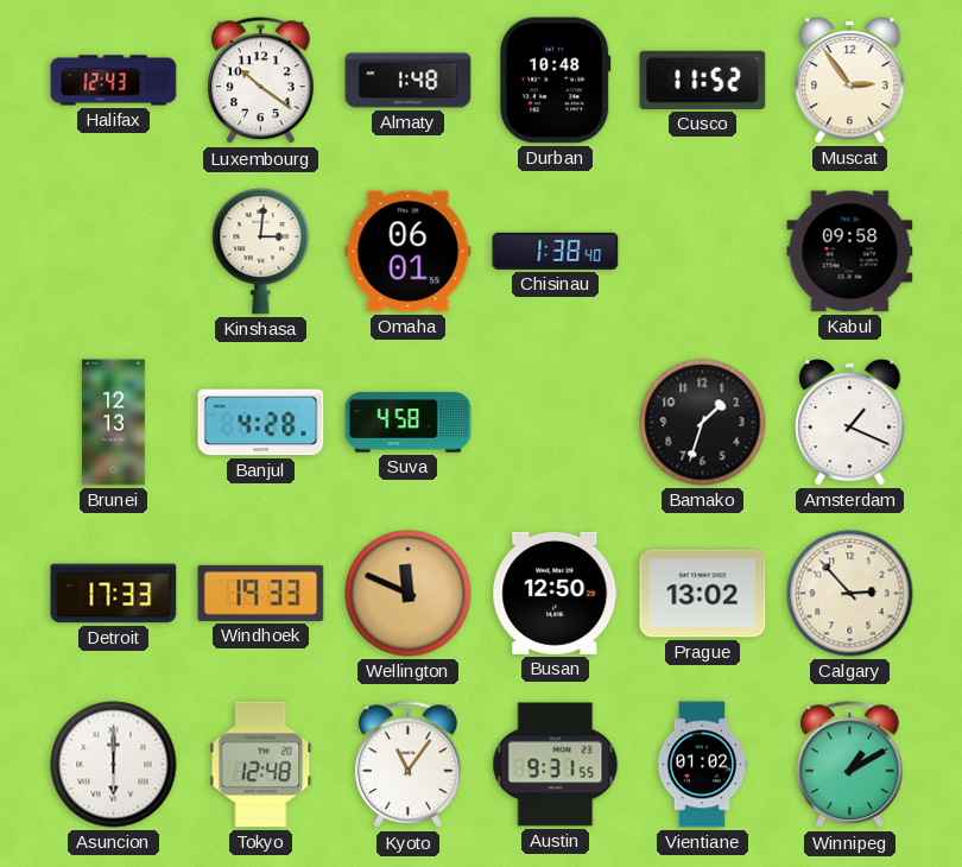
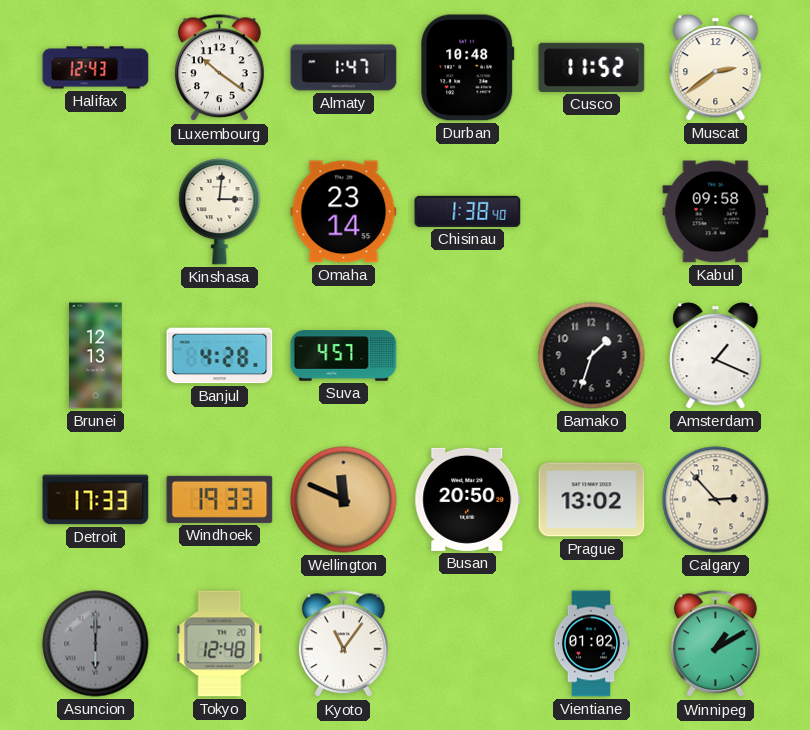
Almaty: 1:48 -> 1:47
Muscat: 2:54 -> 2:39
Omaha: 06:01 -> 23:14
Suva: 4:58 -> 4:57
Busan: 12:50 -> 20:50
Asuncion dial: white -> grey
Austin: 9:31 -> none
